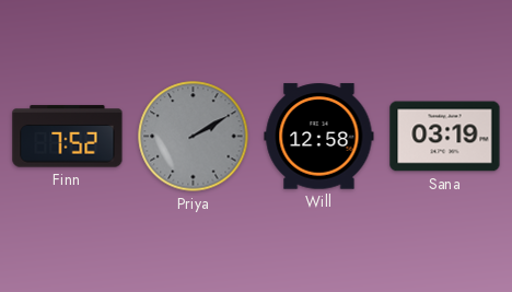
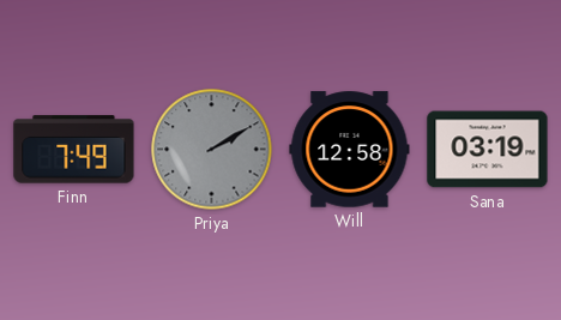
Finn: 7:52 -> 7:49
